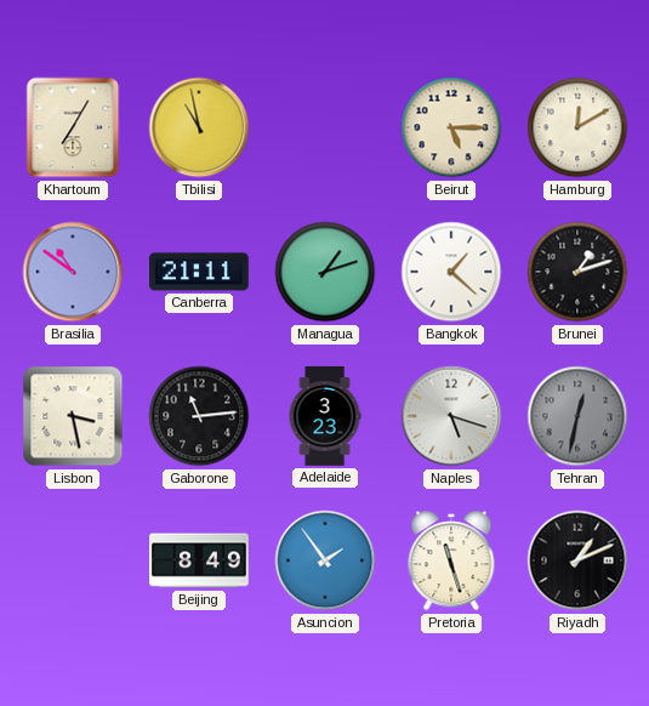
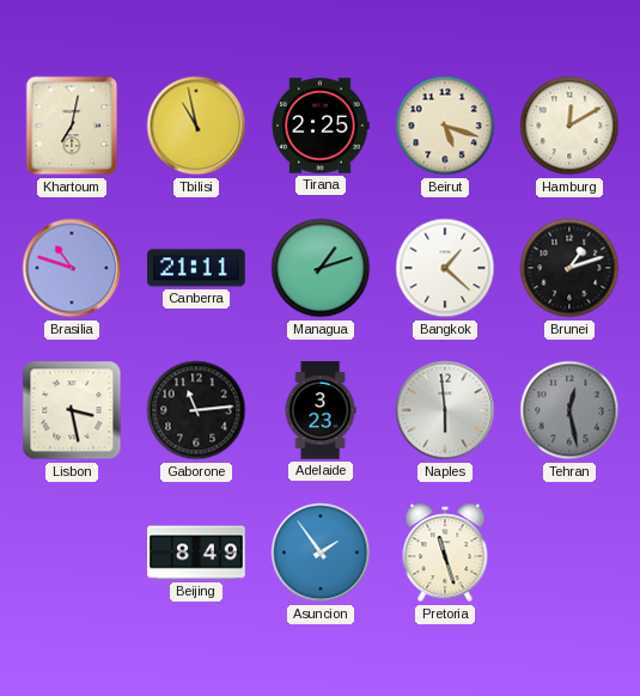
Khartoum: 7:05 -> 7:02
Tirana: none -> 2:25
Beirut: 5:15 -> 5:18
Brasilia: 10:51 -> 10:48
Naples: 5:18 -> 5:59
Tehran: 12:32 -> 12:28
Riyadh: 1:11 -> none
